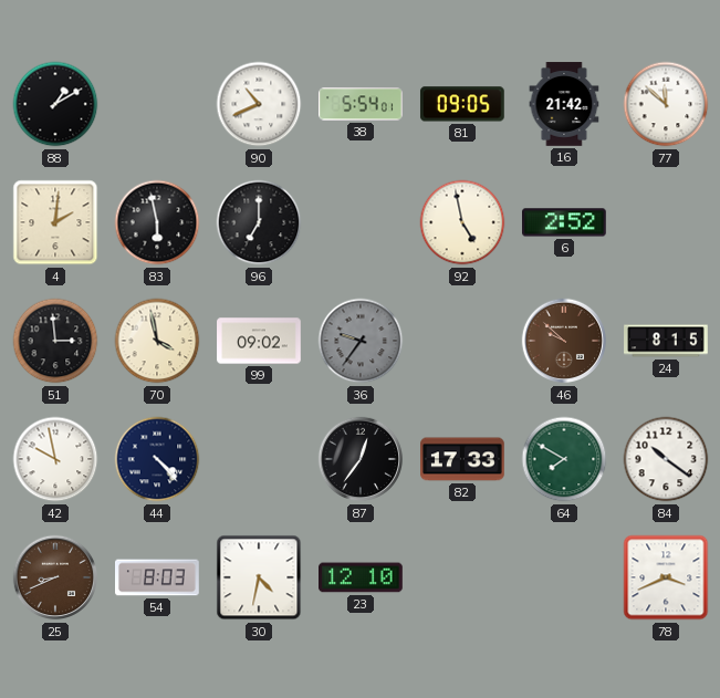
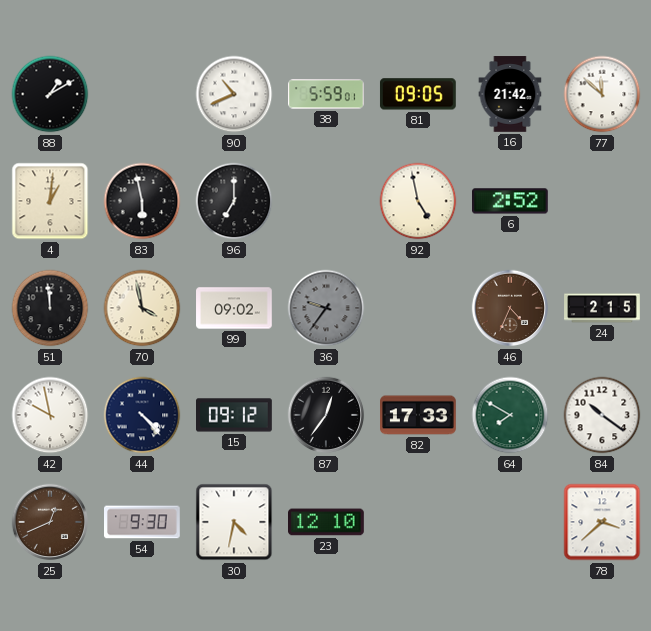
38: 5:54 -> 5:59
4: 2:01 -> 1:01
51: 2:59 -> 11:59
46: 9:52 -> 4:34
24: 8:15 -> 2:15
15: none -> 09:12
25: 8:41 -> 12:41
54: 8:03 -> 9:30
78: 3:41 -> 3:38
